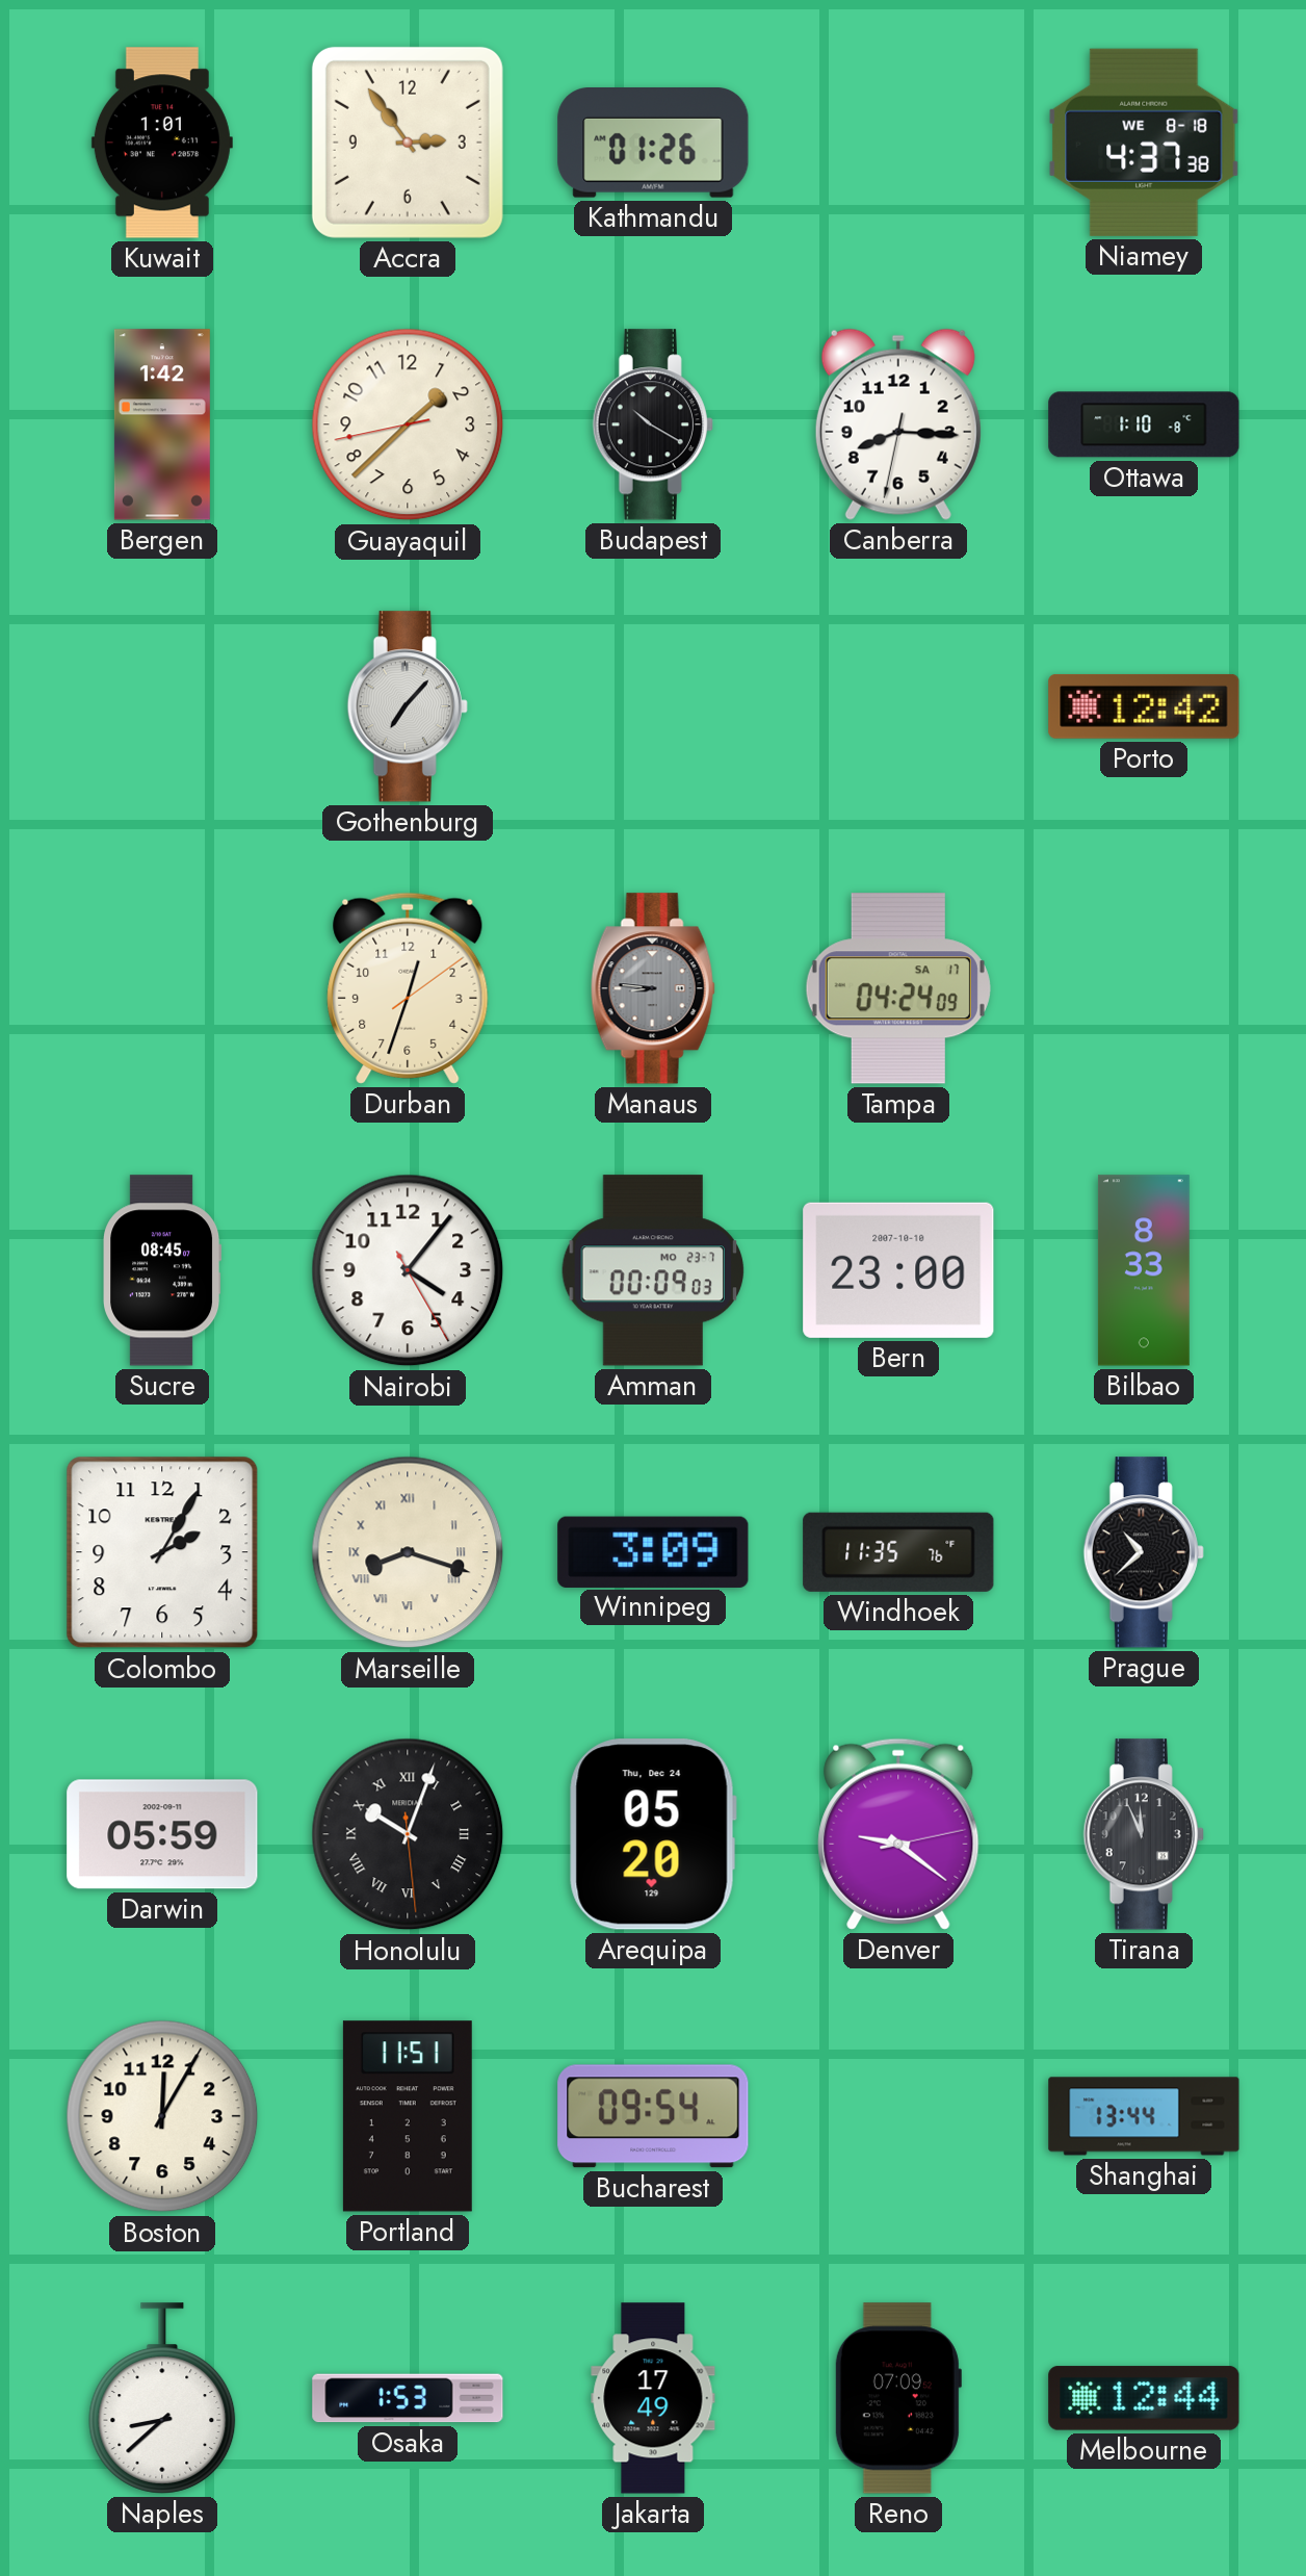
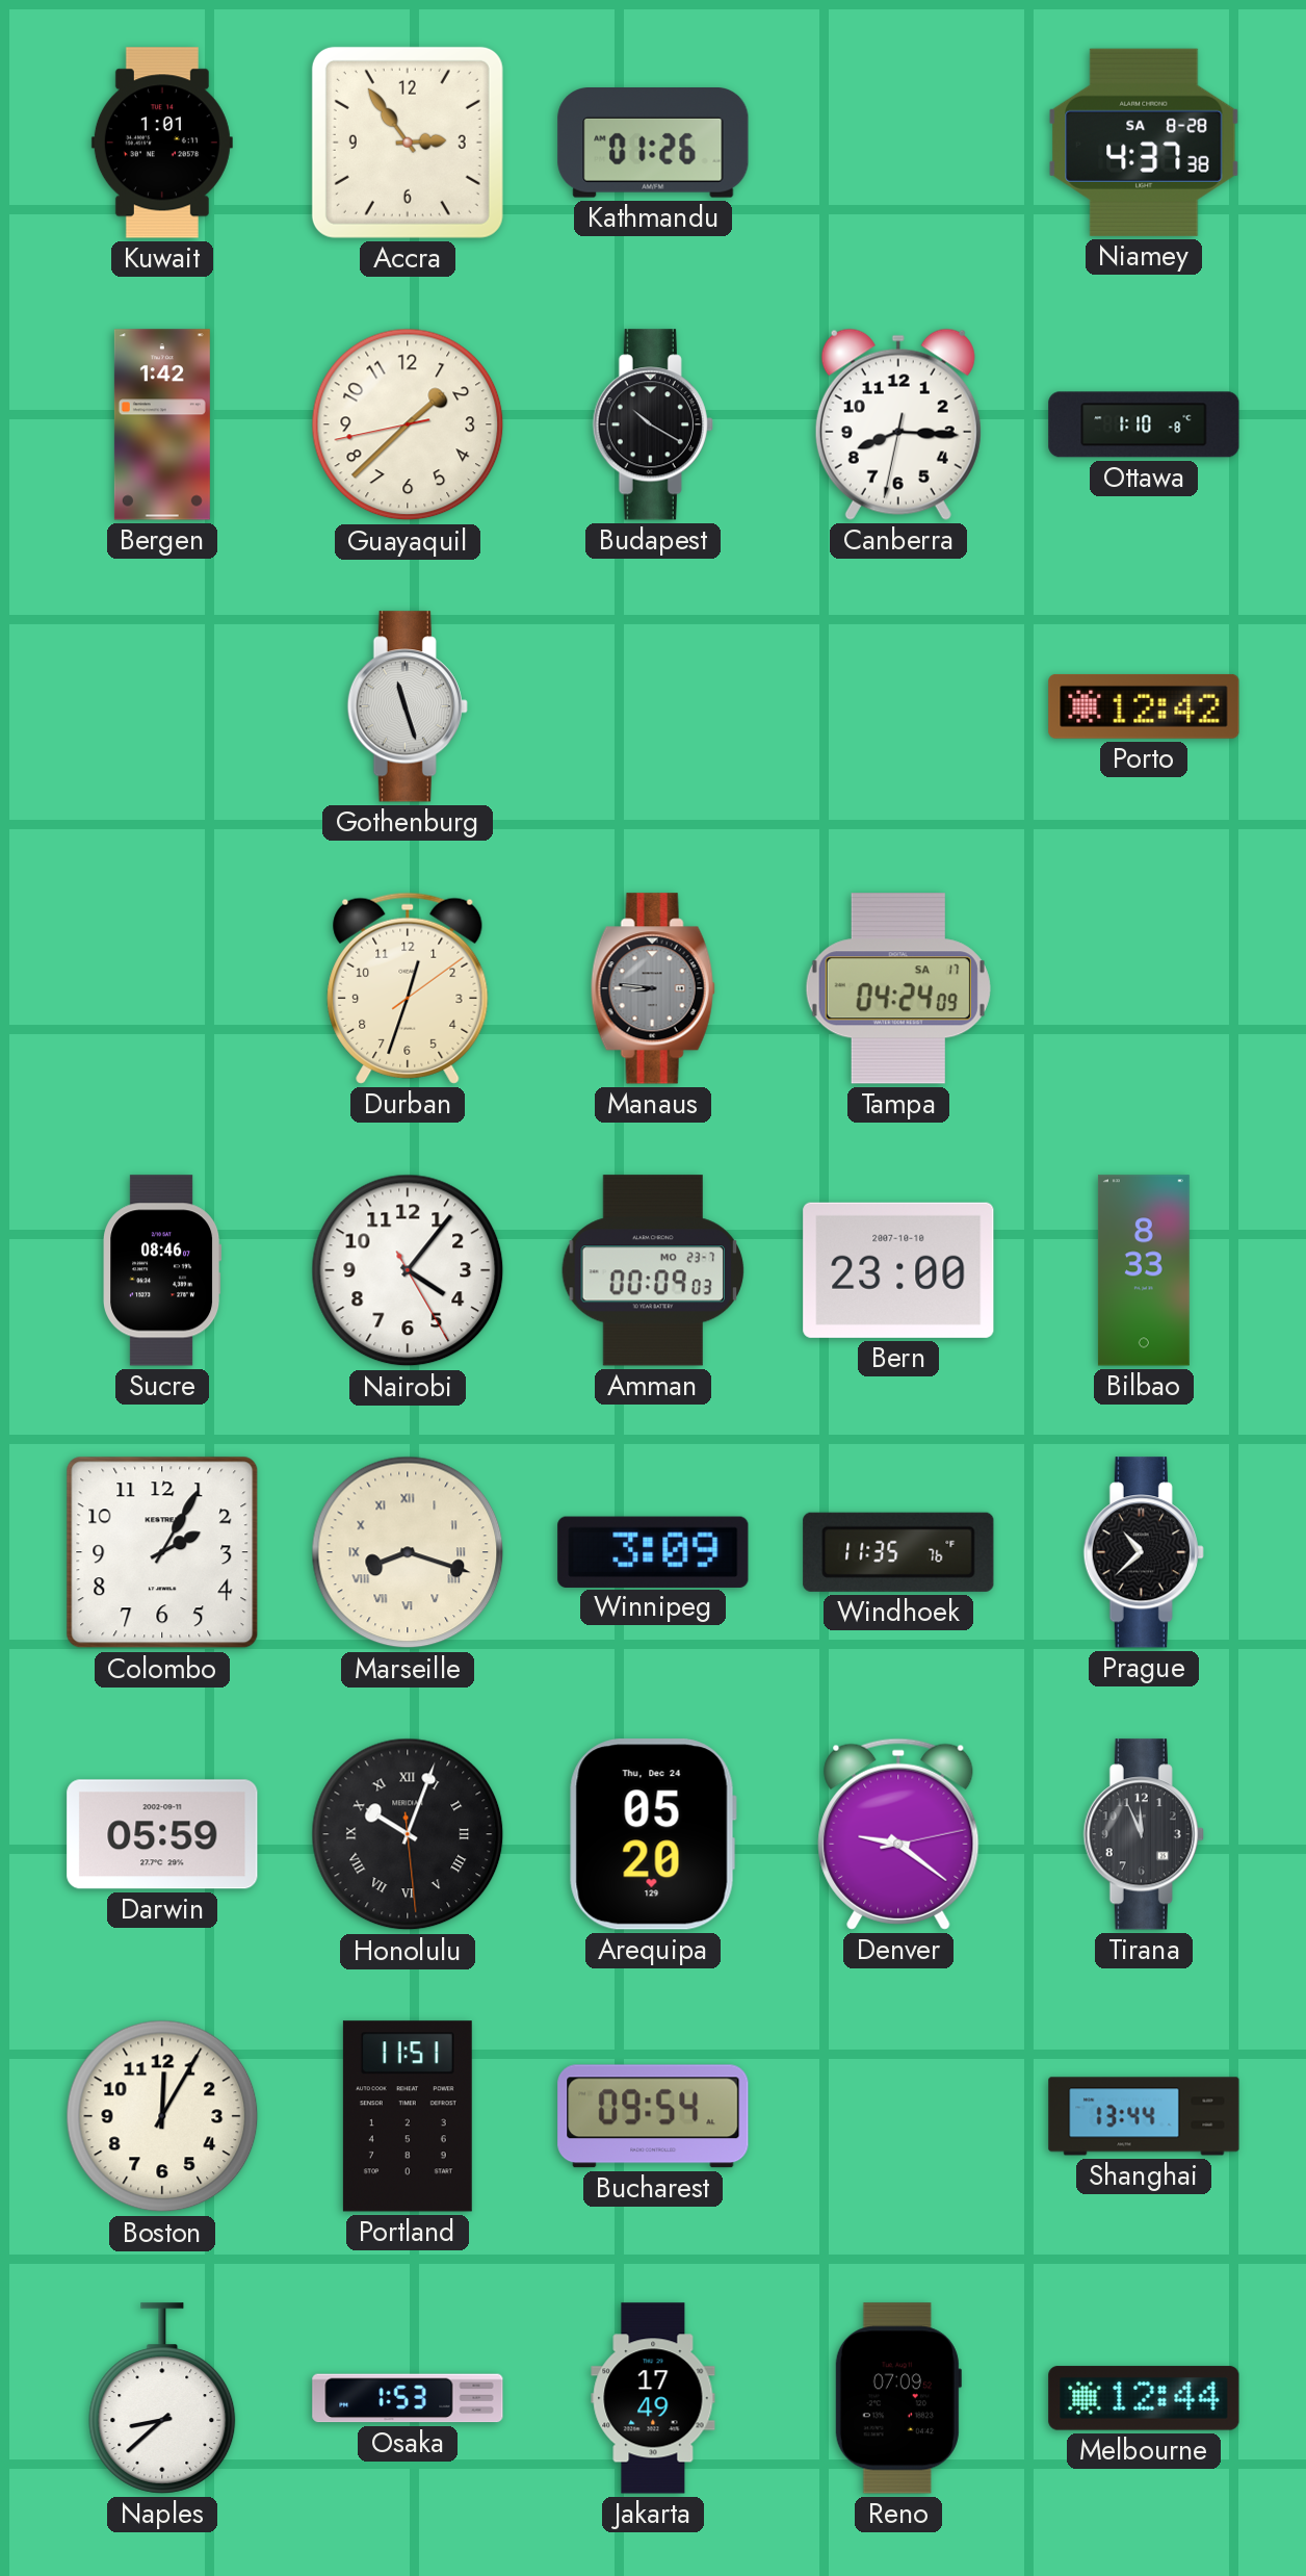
Niamey date: WE 8-18 -> SA 8-28
Gothenburg: 7:07 -> 11:27
Sucre: 08:45 -> 08:46
